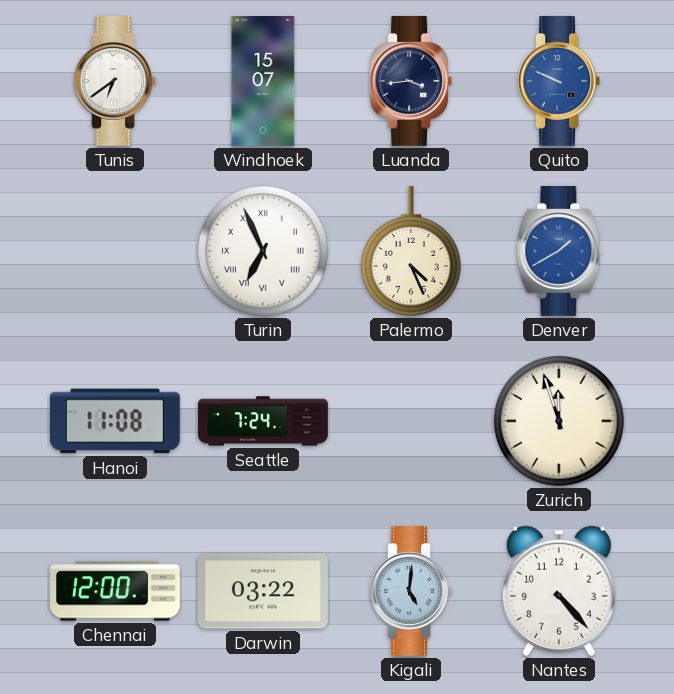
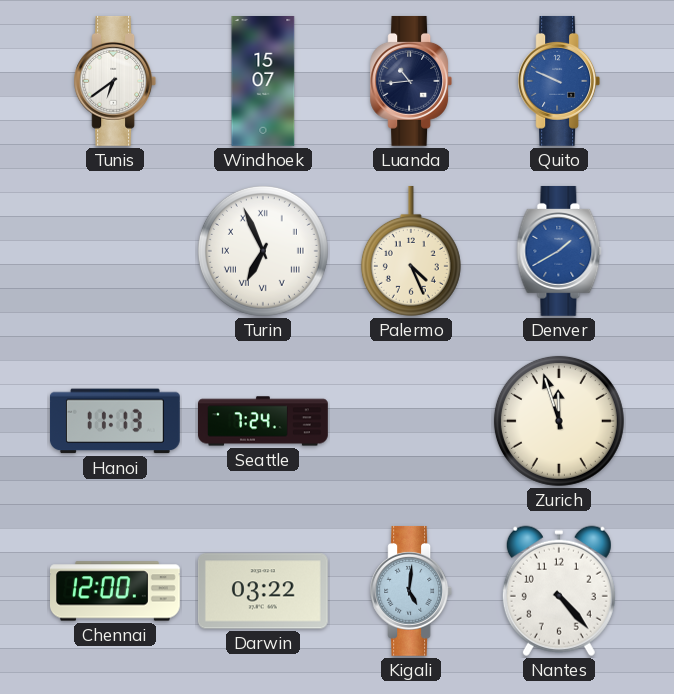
Luanda: 3:44 -> 10:44
Hanoi: 11:08 -> 11:13
